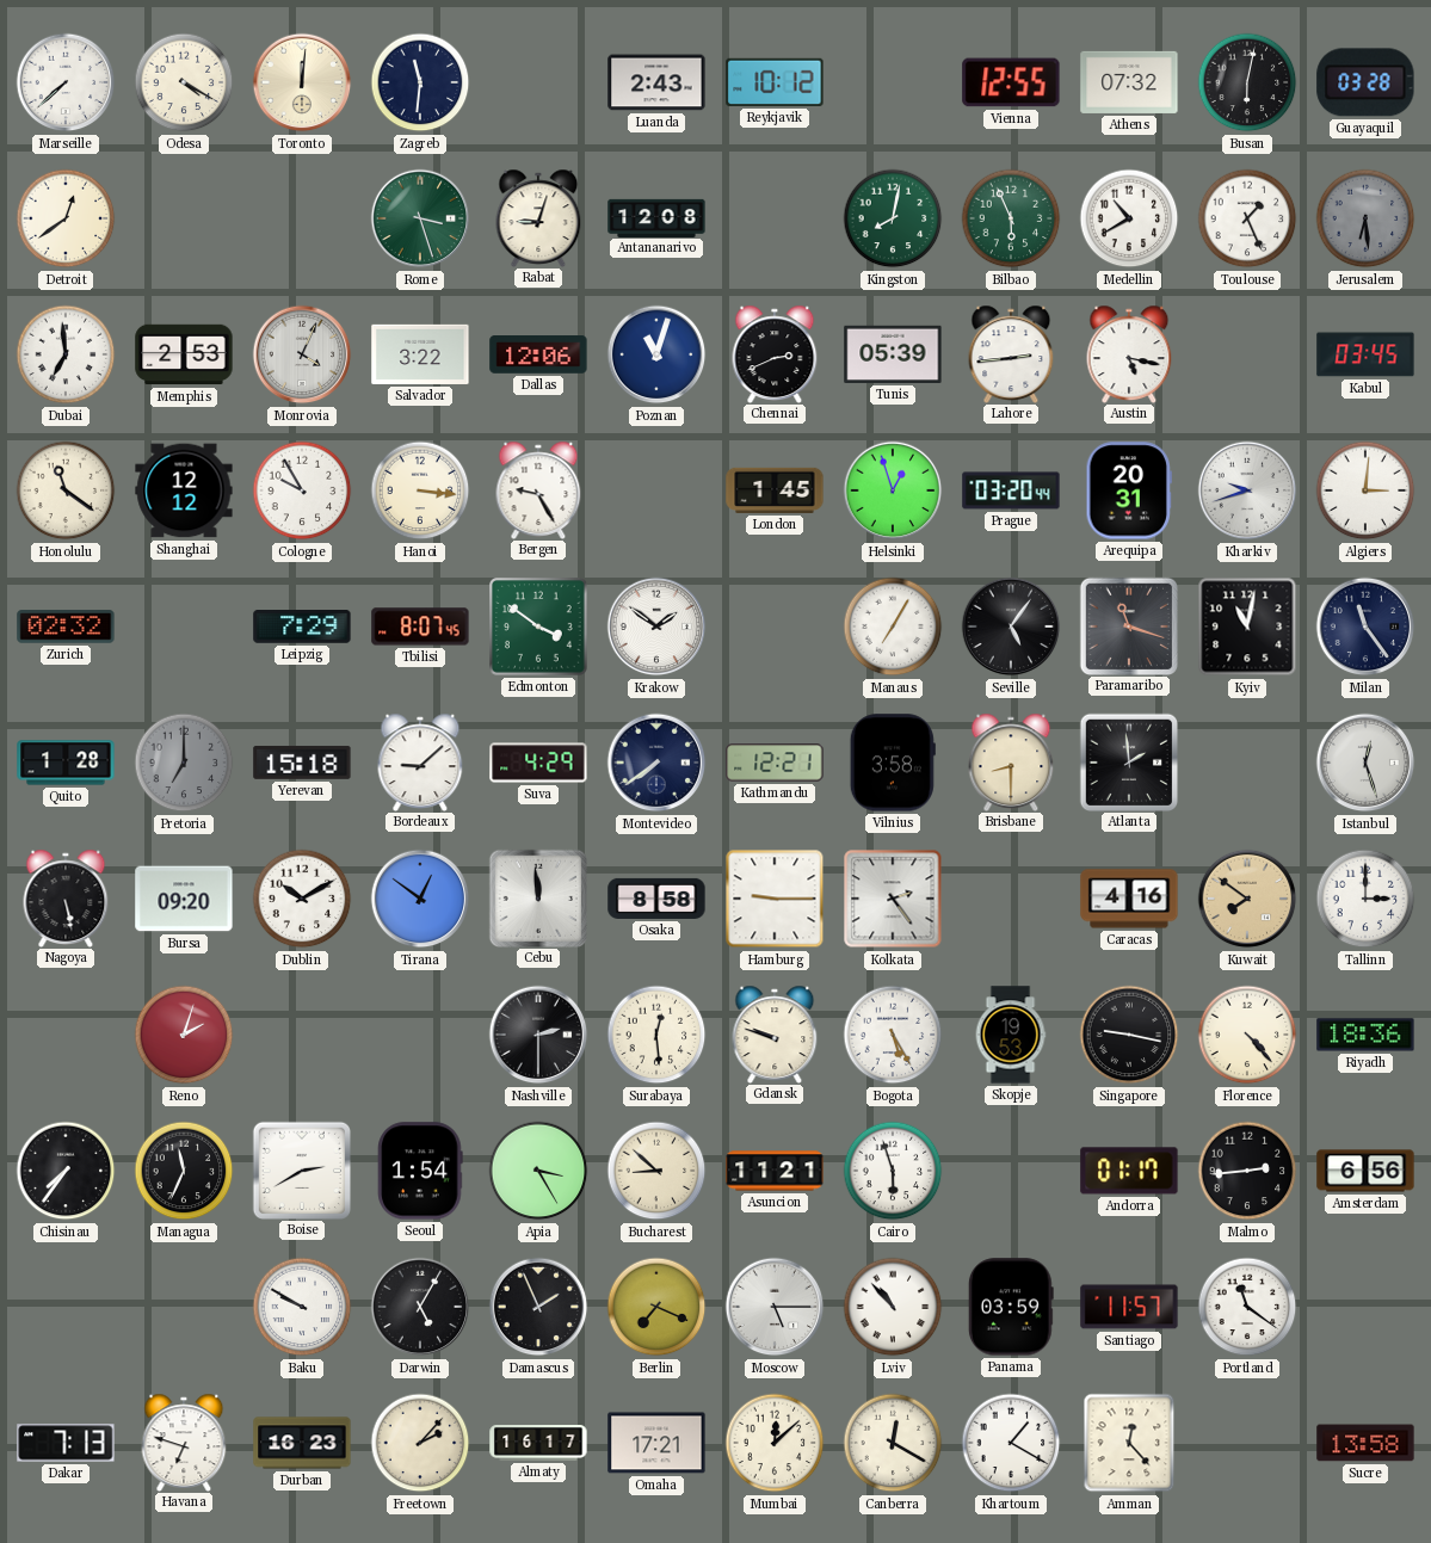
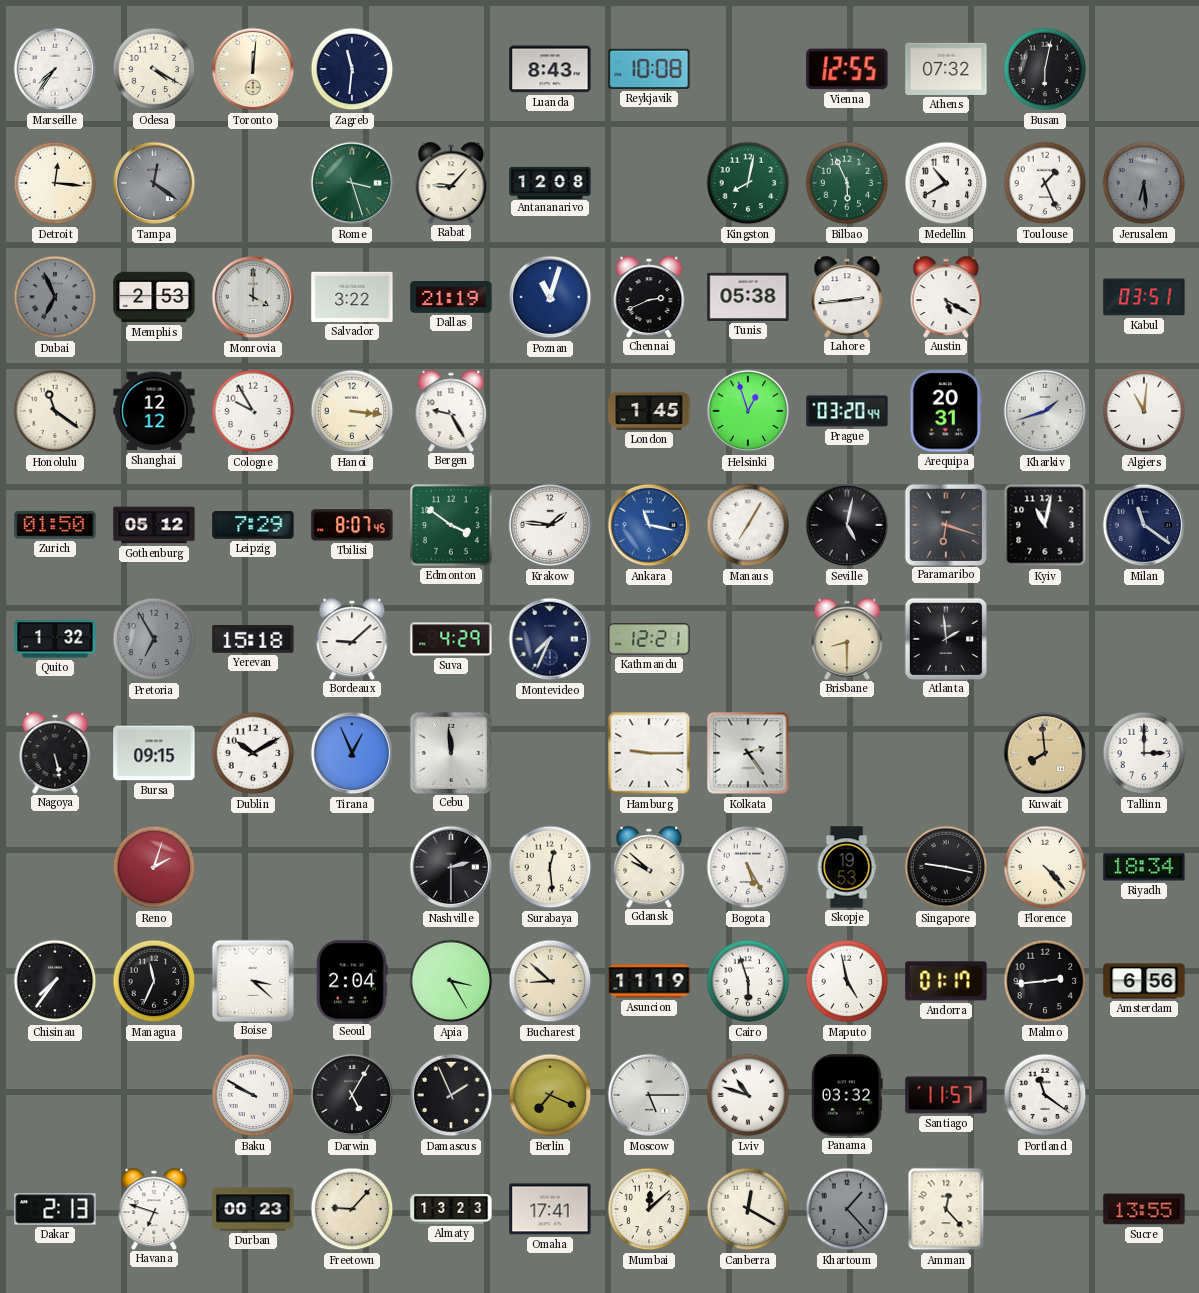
Marseille: 7:38 -> 7:36
Luanda: 2:43 -> 8:43
Reykjavik: 10:12 -> 10:08
Guayaquil: 03:28 -> none
Detroit: 12:39 -> 12:16
Tampa: none -> 12:21
Rabat: 9:03 -> 9:07
Dubai: 6:59 -> 6:56
Dubai dial: white -> grey
Monrovia: 4:04 -> 4:00
Dallas: 12:06 -> 21:19
Tunis: 05:39 -> 05:38
Austin: 5:17 -> 5:20
Kabul: 03:45 -> 03:51
Kharkiv: 9:42 -> 1:42
Algiers: 3:01 -> 11:01
Zurich: 02:32 -> 01:50
Gothenburg: none -> 05:12
Krakow: 1:51 -> 1:46
Ankara: none -> 11:17
Seville: 5:06 -> 5:02
Paramaribo: 11:18 -> 6:18
Milan: 11:24 -> 11:21
Quito: 1:28 -> 1:32
Pretoria: 7:00 -> 6:55
Montevideo: 7:39 -> 7:34
Vilnius: 3:58 -> none
Istanbul: 12:27 -> none
Bursa: 09:20 -> 09:15
Tirana: 12:51 -> 12:56
Osaka: 8:58 -> none
Caracas: 4:16 -> none
Kuwait: 7:51 -> 7:59
Gdansk: 9:48 -> 9:52
Riyadh: 18:36 -> 18:34
Boise: 2:40 -> 3:22
Seoul: 1:54 -> 2:04
Asuncion: 11:21 -> 11:19
Maputo: none -> 4:58
Lviv: 10:53 -> 10:48
Panama: 03:59 -> 03:32
Dakar: 7:13 -> 2:13
Durban: 16:23 -> 00:23
Freetown: 2:07 -> 9:07
Almaty: 16:17 -> 13:23
Omaha: 17:21 -> 17:41
Khartoum: 1:20 -> 1:23
Khartoum dial: white -> grey
Sucre: 13:58 -> 13:55
